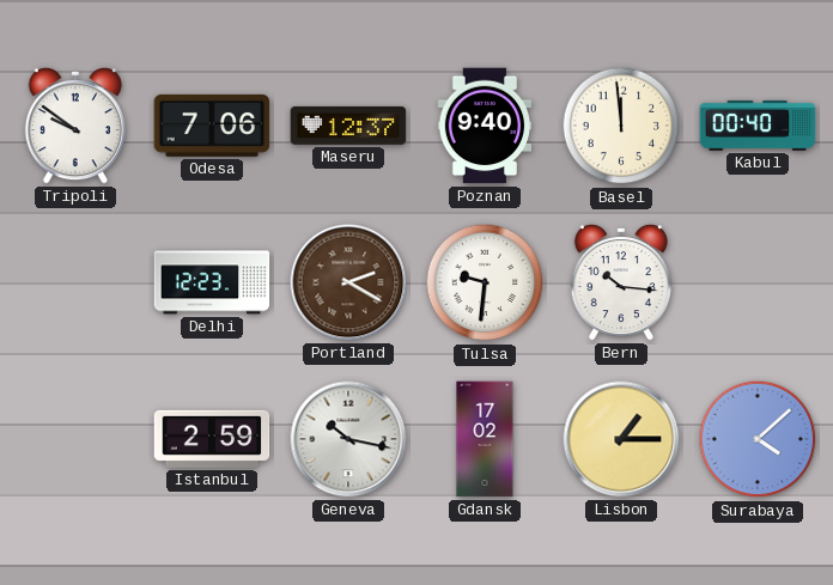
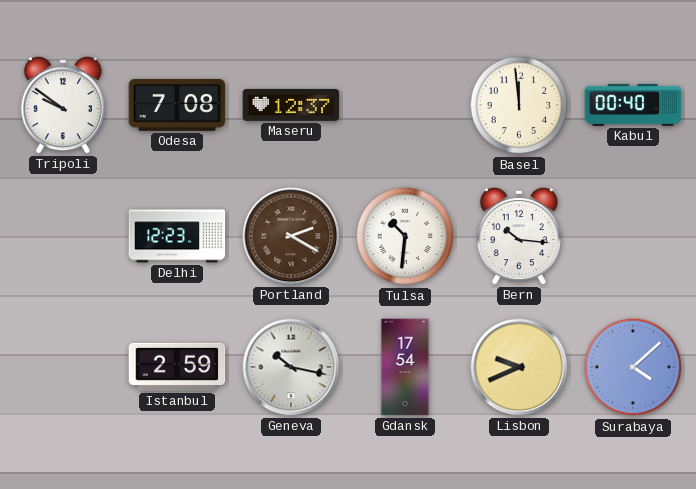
Odesa: 7:06 -> 7:08
Poznan: 9:40 -> none
Tulsa: 9:31 -> 10:31
Gdansk: 17:02 -> 17:54
Lisbon: 1:15 -> 9:41
